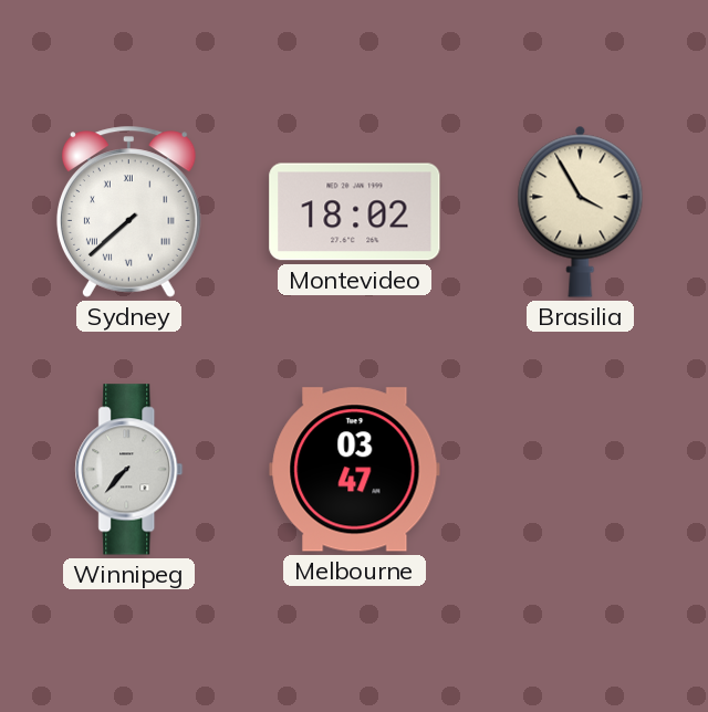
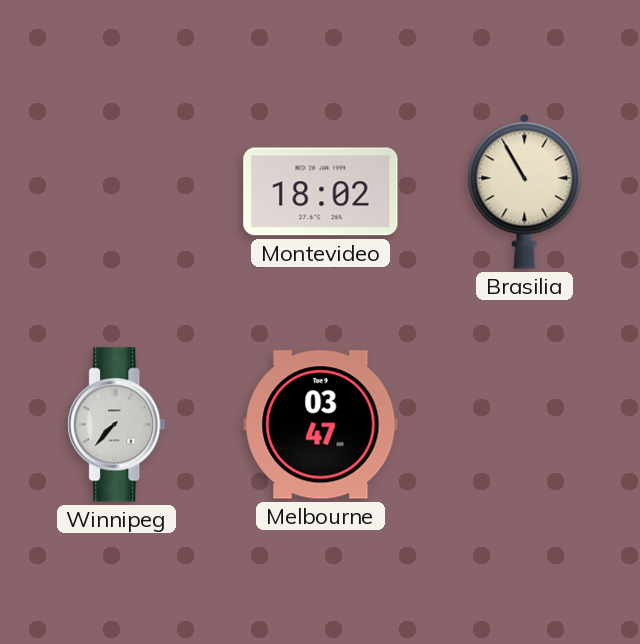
Sydney: 7:38 -> none
Brasilia: 3:55 -> 10:55
